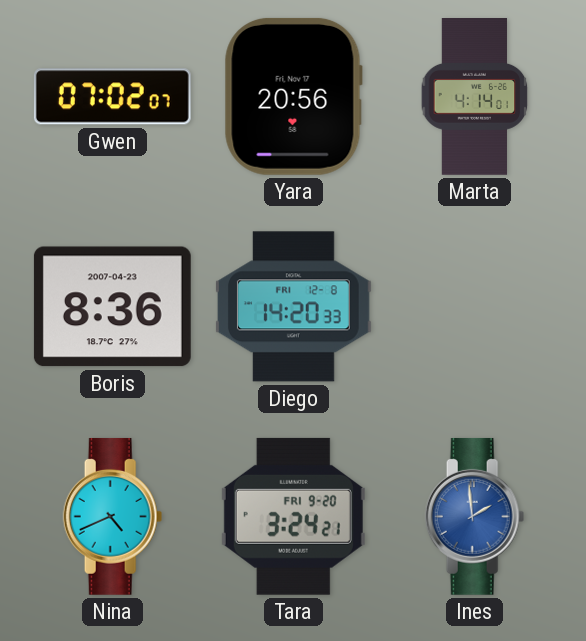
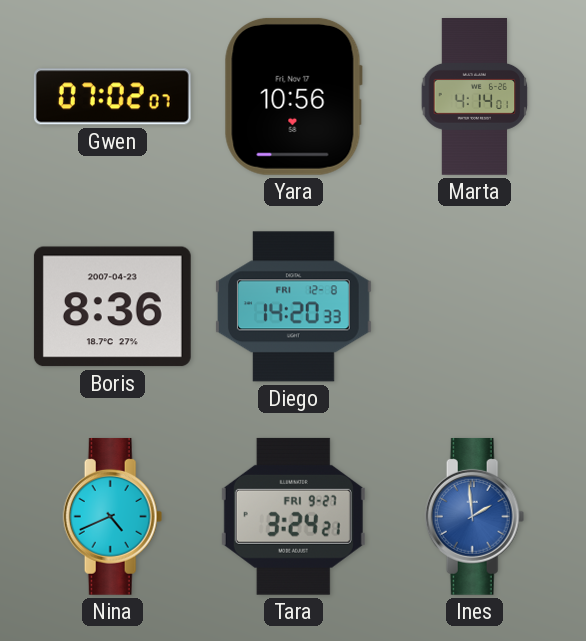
Yara: 20:56 -> 10:56
Tara date: FRI 9-20 -> FRI 9-27
